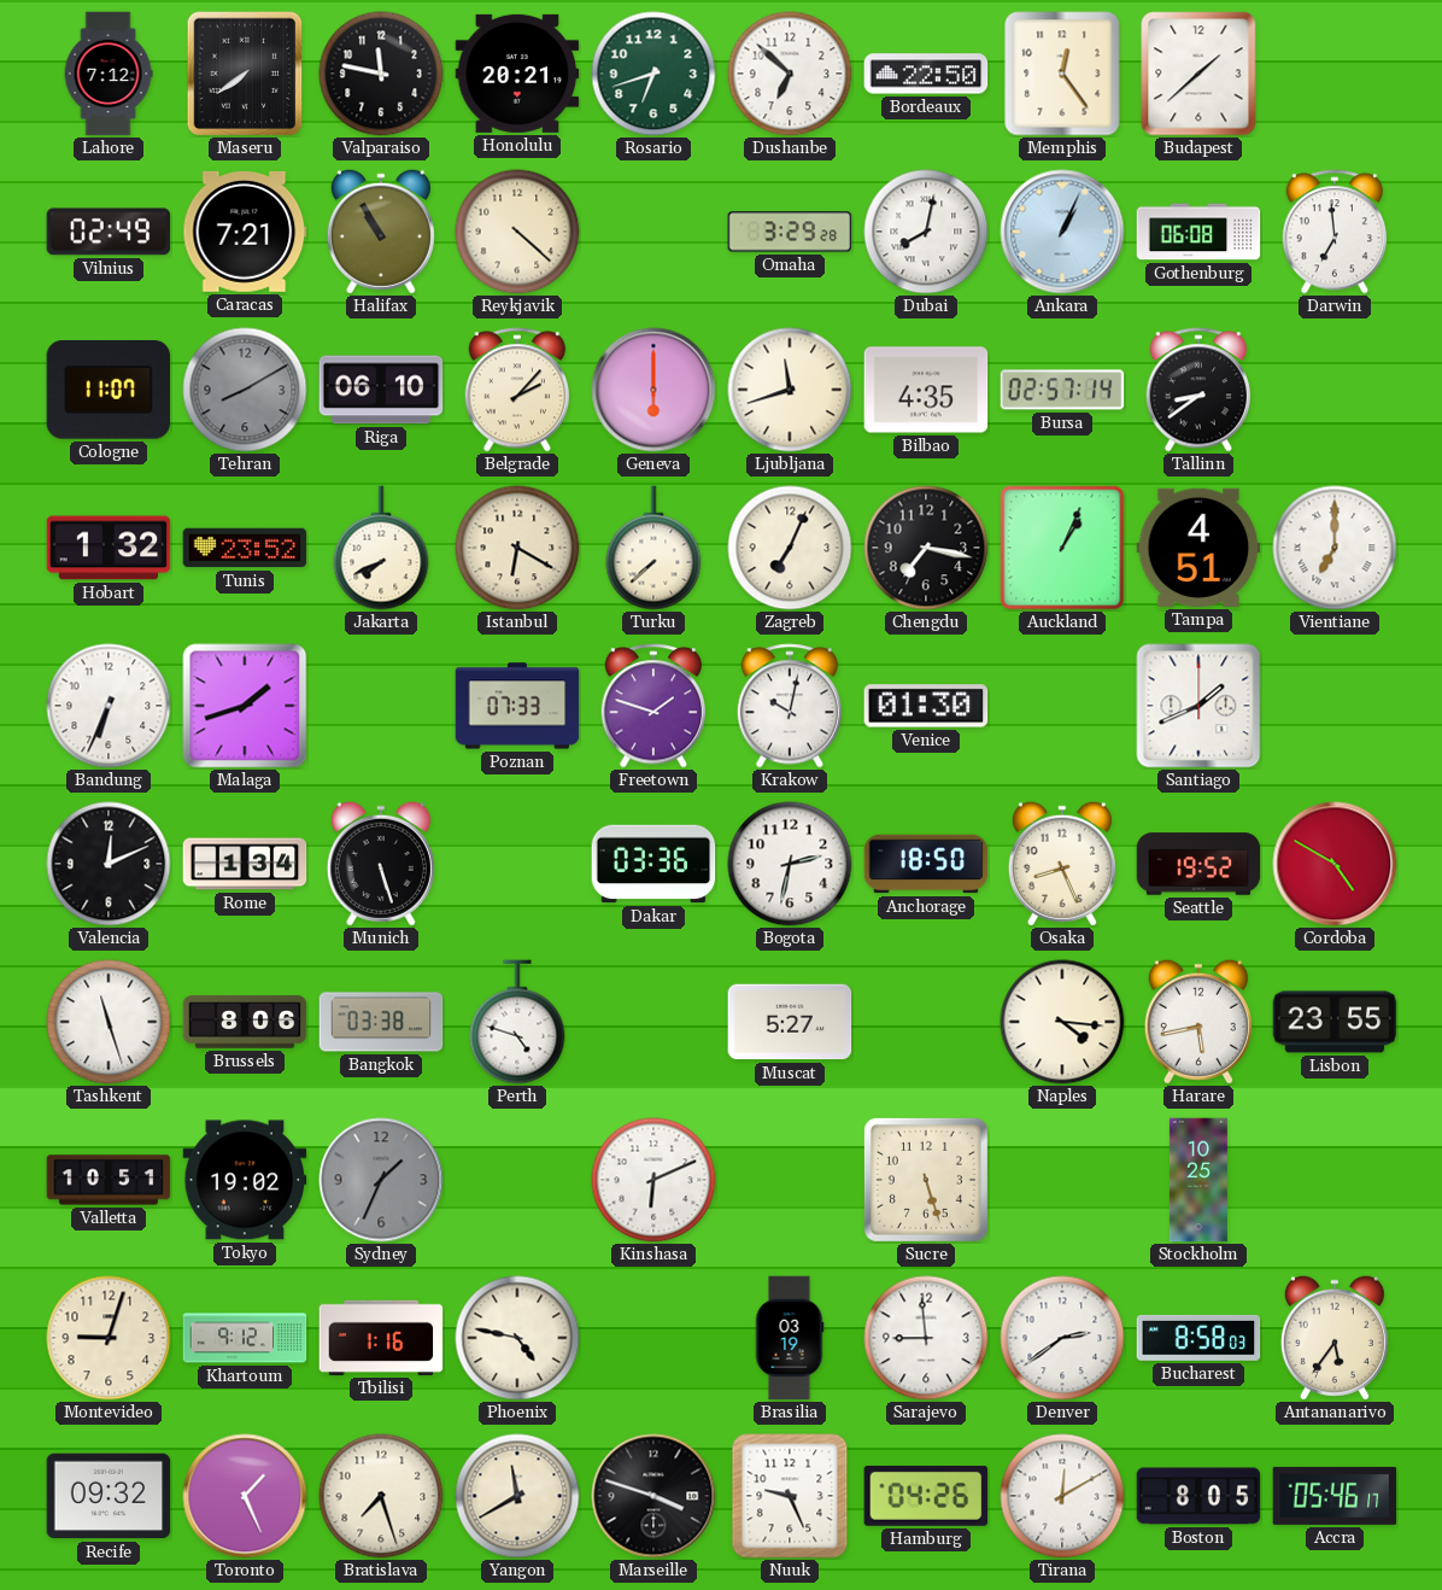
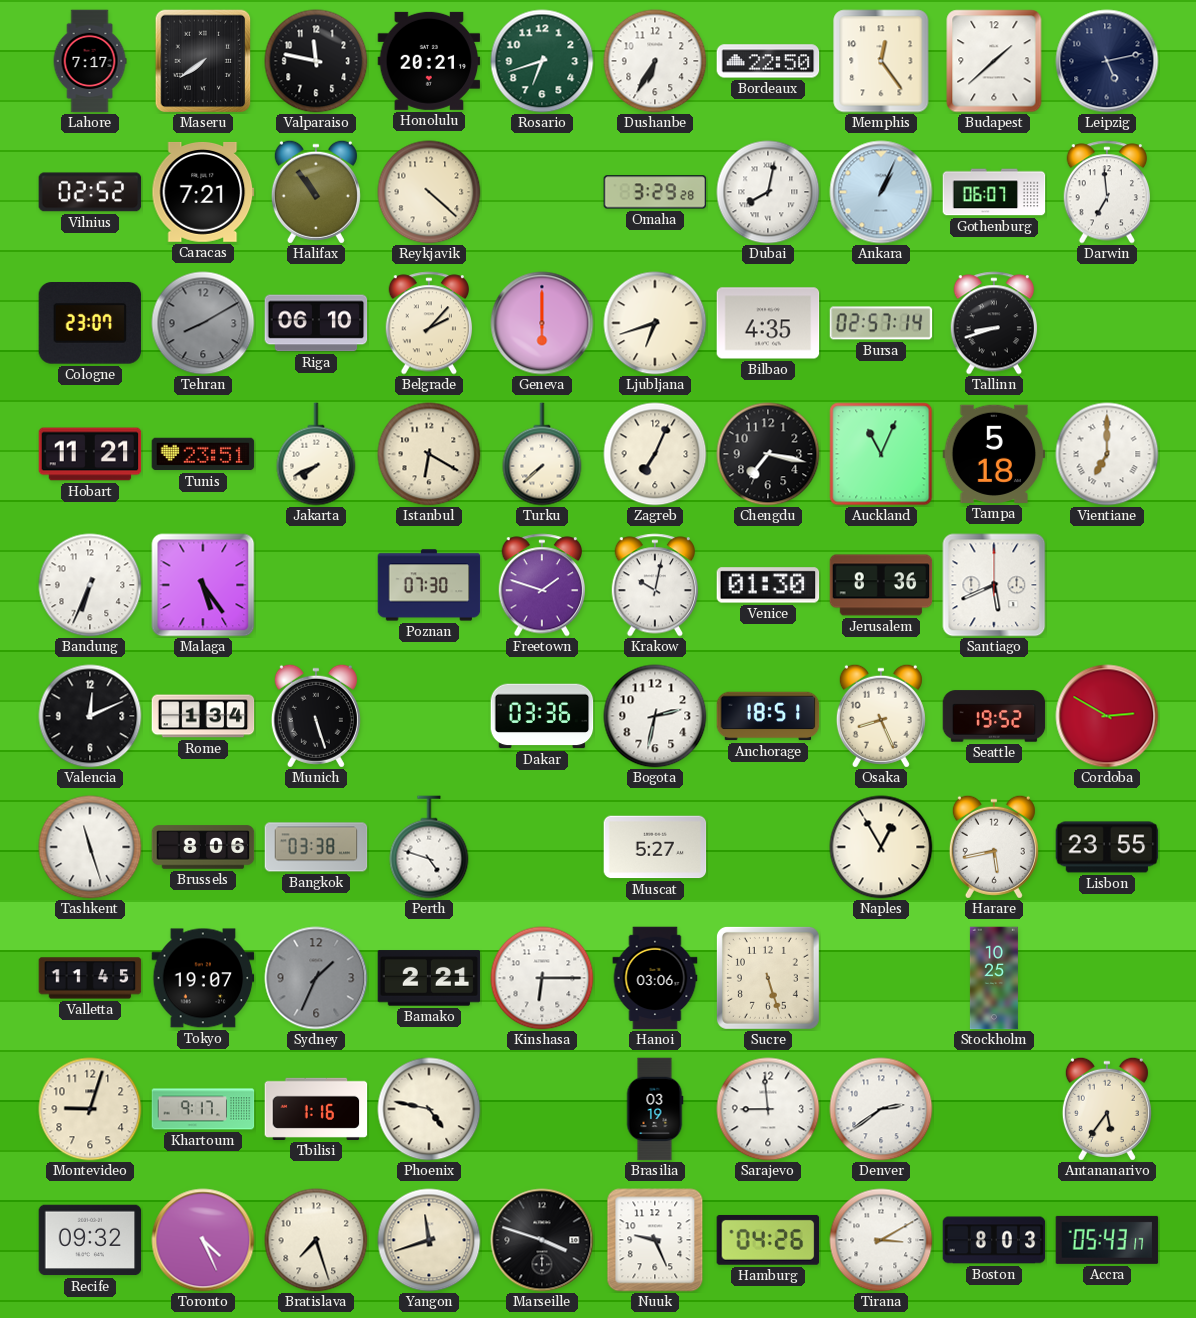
Lahore: 7:12 -> 7:17
Dushanbe: 6:52 -> 6:35
Leipzig: none -> 5:13
Vilnius: 02:49 -> 02:52
Halifax: 10:55 -> 10:54
Gothenburg: 06:08 -> 06:07
Cologne: 11:07 -> 23:07
Ljubljana: 11:42 -> 6:42
Tallinn: 8:39 -> 8:42
Hobart: 1:32 -> 11:21
Tunis: 23:52 -> 23:51
Auckland: 1:04 -> 11:04
Tampa: 4:51 -> 5:18
Malaga: 1:42 -> 5:24
Poznan: 07:33 -> 07:30
Jerusalem: none -> 8:36
Santiago: 1:41 -> 5:41
Anchorage: 18:50 -> 18:51
Cordoba: 4:50 -> 2:50
Naples: 4:16 -> 12:55
Valletta: 10:51 -> 11:45
Tokyo: 19:02 -> 19:07
Bamako: none -> 2:21
Kinshasa: 6:11 -> 6:15
Hanoi: none -> 03:06
Khartoum: 9:12 -> 9:17
Bucharest: 8:58 -> none
Toronto: 1:26 -> 4:26
Yangon: 11:40 -> 11:42
Tirana: 12:10 -> 3:10
Boston: 8:05 -> 8:03
Accra: 05:46 -> 05:43
